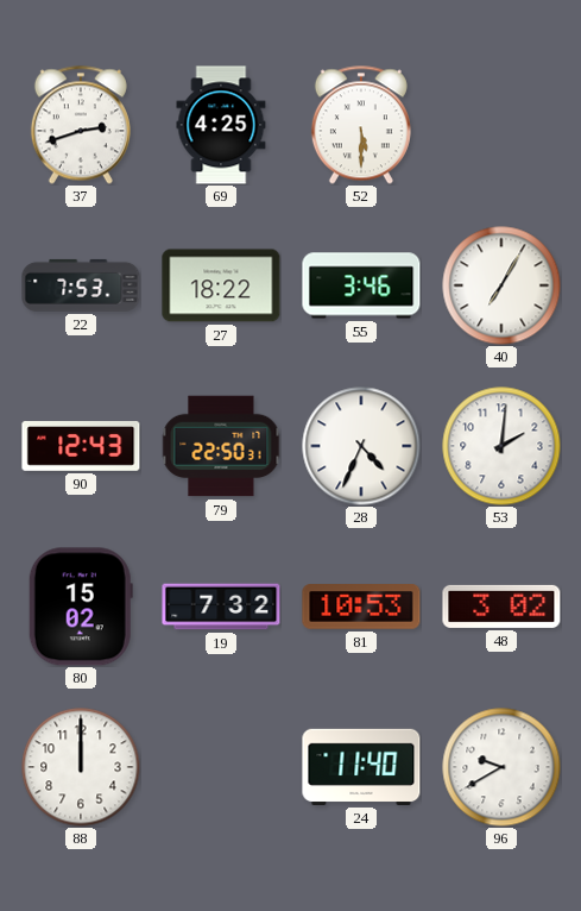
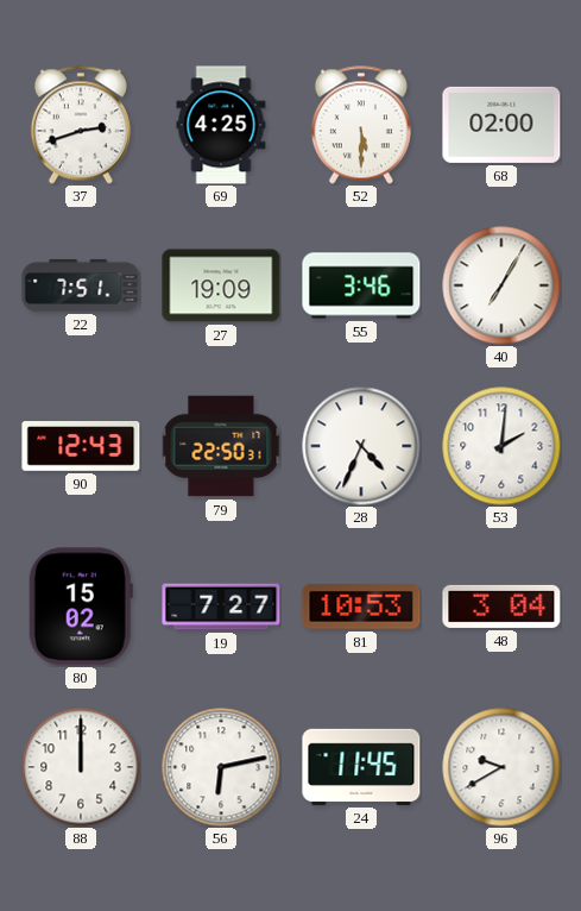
68: none -> 02:00
22: 7:53 -> 7:51
27: 18:22 -> 19:09
19: 7:32 -> 7:27
48: 3:02 -> 3:04
56: none -> 6:13
24: 11:40 -> 11:45
